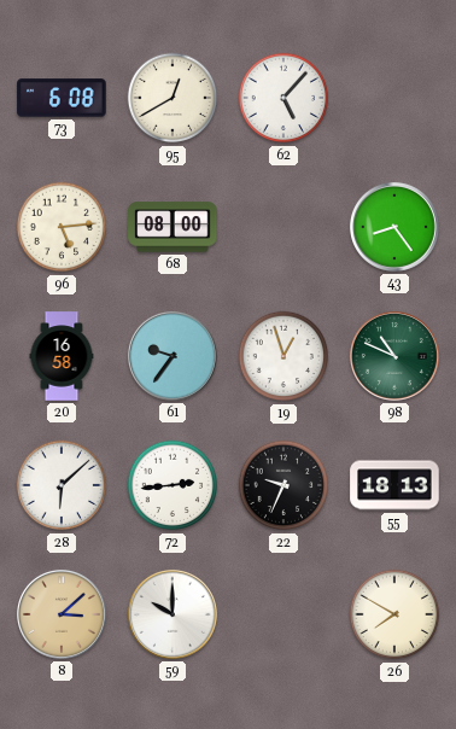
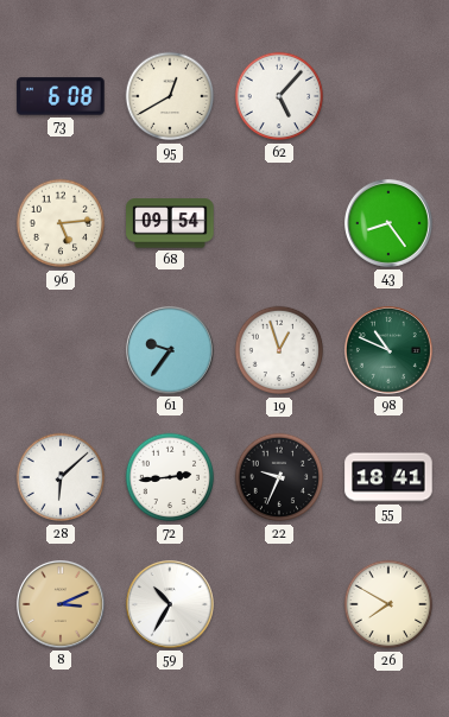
68: 08:00 -> 09:54
20: 16:58 -> none
55: 18:13 -> 18:41
8: 3:08 -> 3:11
59: 10:00 -> 10:35
